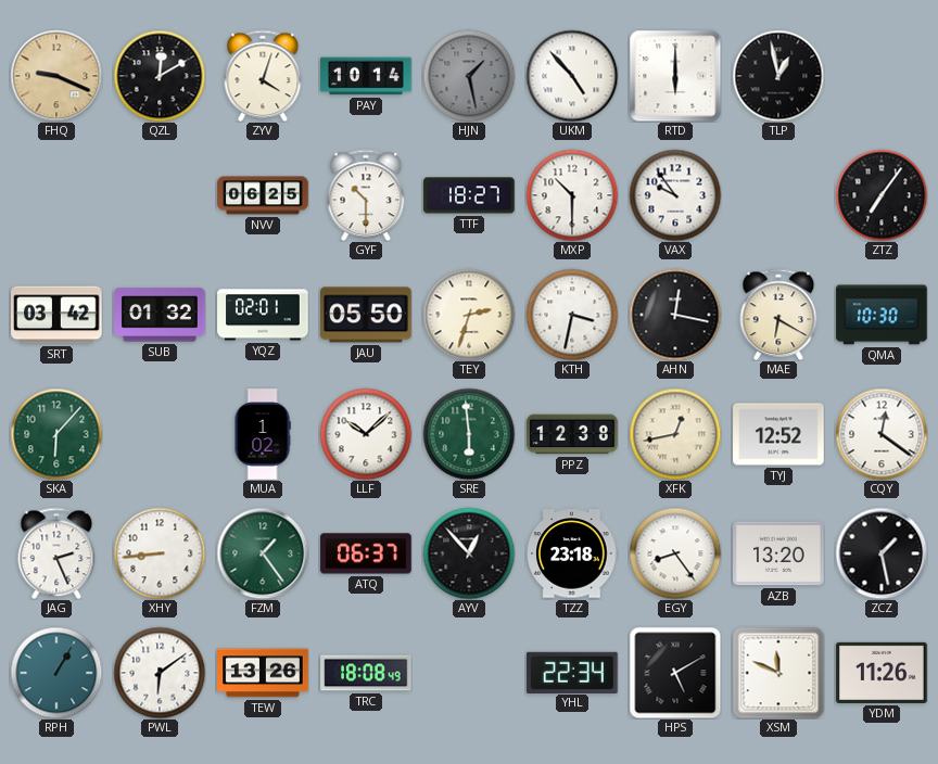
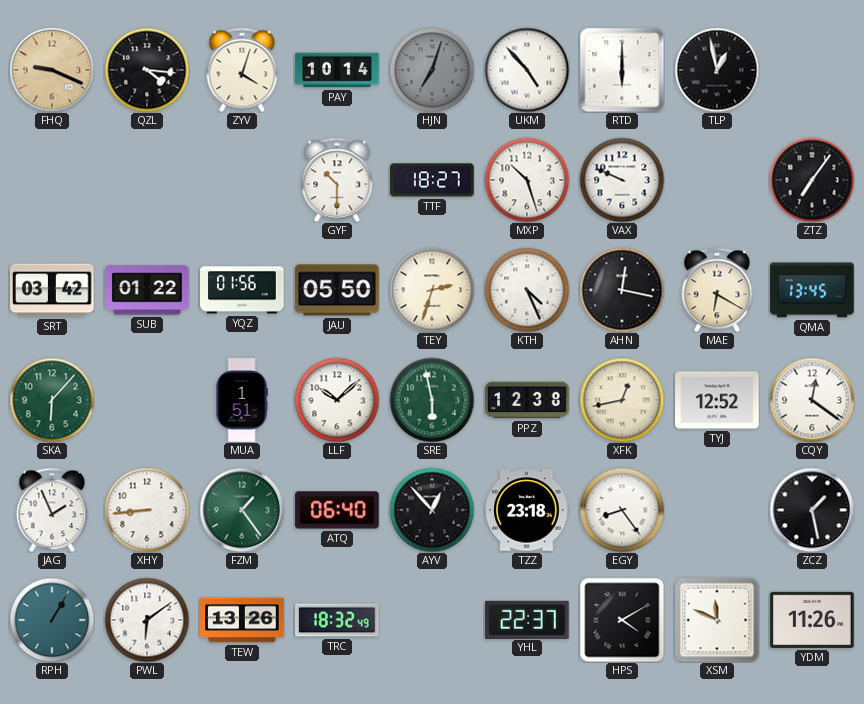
QZL: 12:10 -> 4:16
HJN: 1:28 -> 7:03
NVV: 06:25 -> none
MXP: 10:30 -> 10:27
VAX: 9:54 -> 9:49
SUB: 01:32 -> 01:22
YQZ: 02:01 -> 01:56
KTH: 3:32 -> 4:26
QMA: 10:30 -> 13:45
MUA: 1:02 -> 1:51
SRE: 5:59 -> 5:58
JAG: 2:26 -> 1:56
ATQ: 06:37 -> 06:40
AZB: 13:20 -> none
TRC: 18:08 -> 18:32
YHL: 22:34 -> 22:37
HPS: 5:10 -> 4:10
